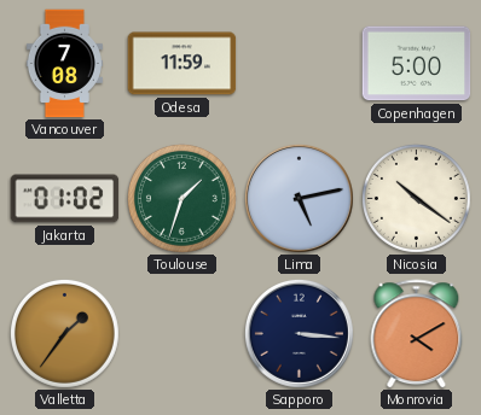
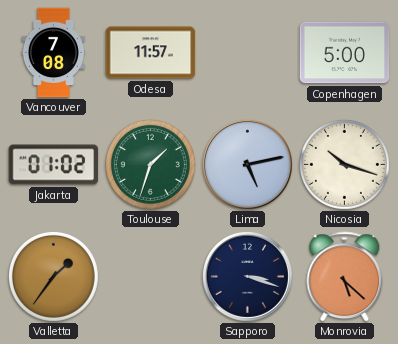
Odesa: 11:59 -> 11:57
Nicosia: 10:21 -> 10:18
Sapporo: 3:16 -> 3:18
Monrovia: 4:10 -> 5:22
